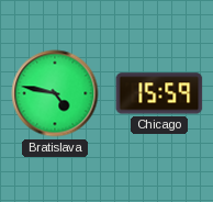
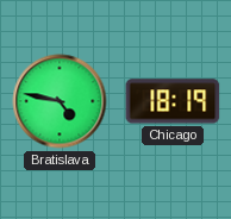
Chicago: 15:59 -> 18:19
